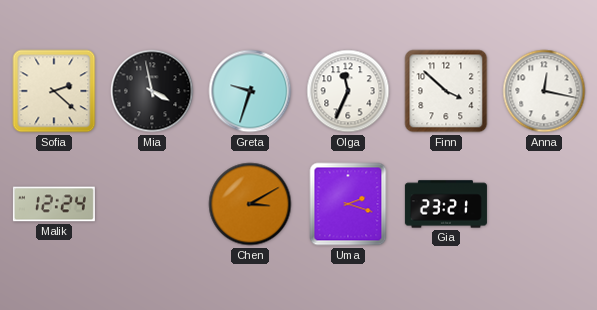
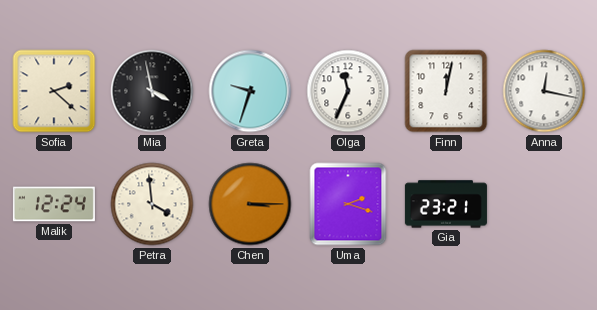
Finn: 3:52 -> 12:02
Petra: none -> 3:59
Chen: 3:10 -> 3:15
